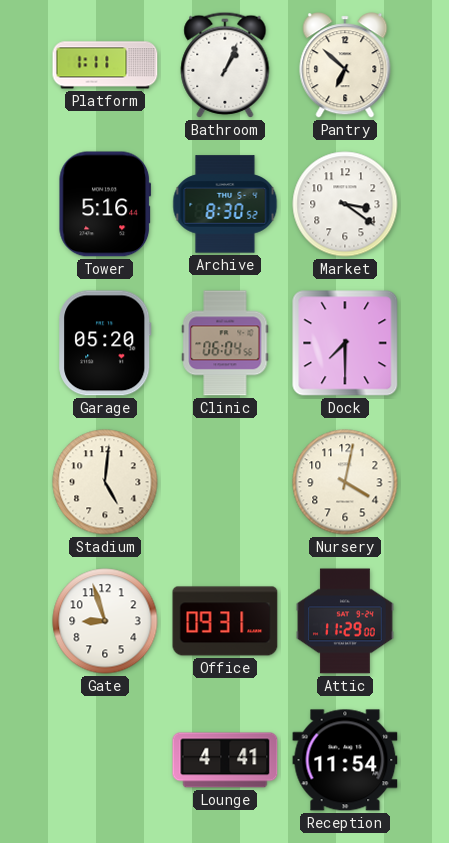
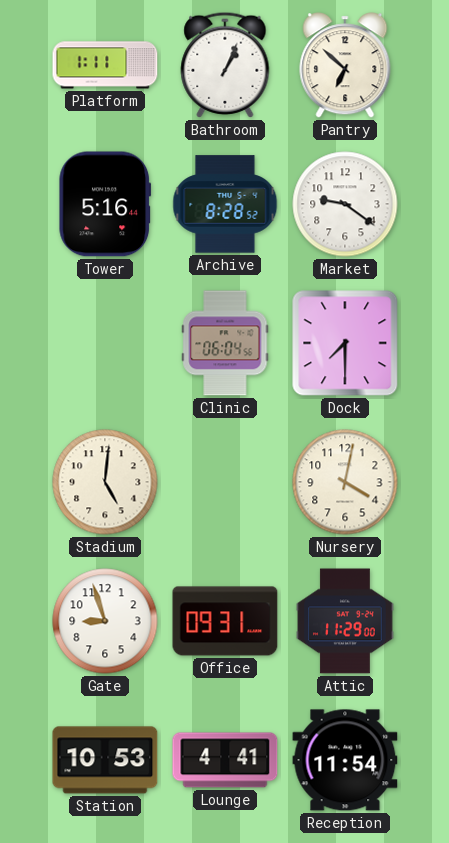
Archive: 8:30 -> 8:28
Market: 3:21 -> 9:21
Garage: 05:20 -> none
Station: none -> 10:53
